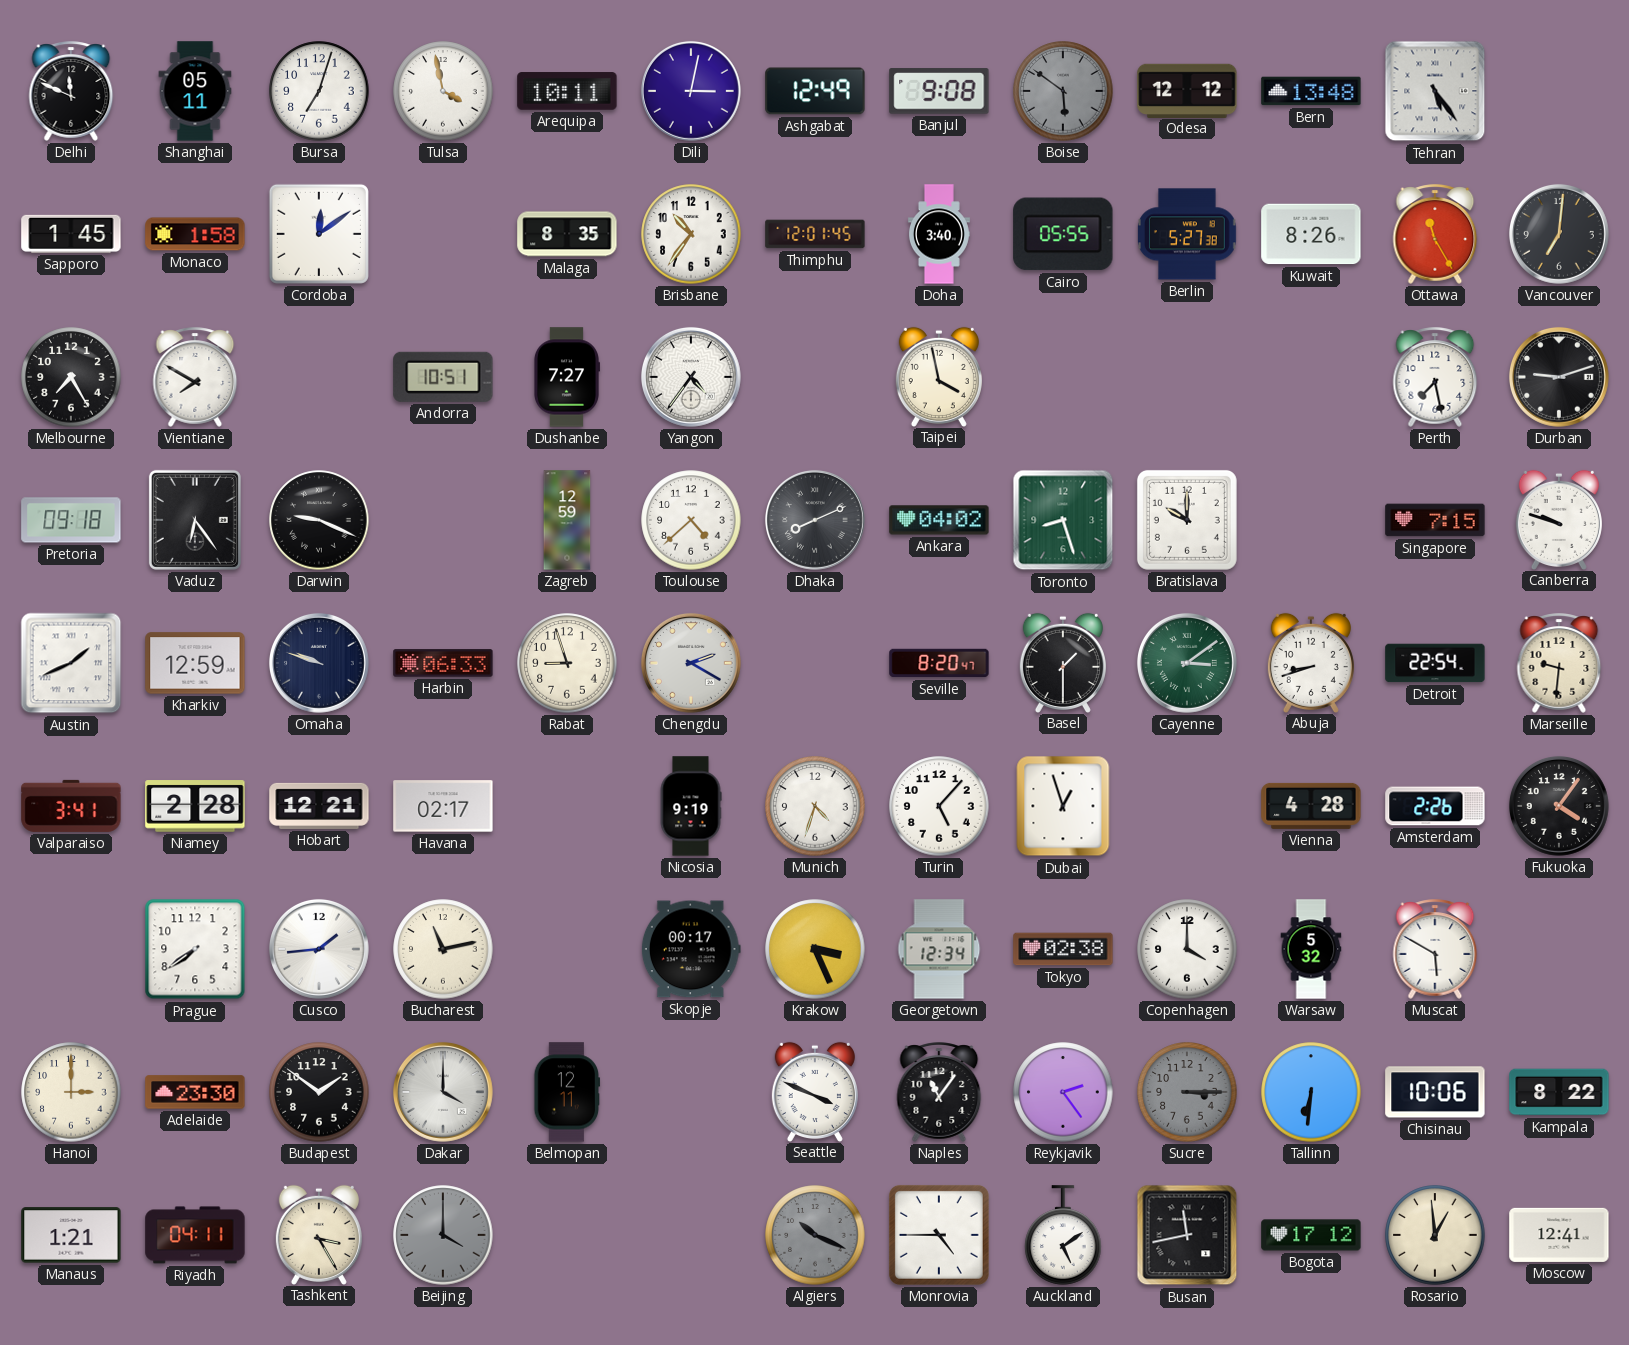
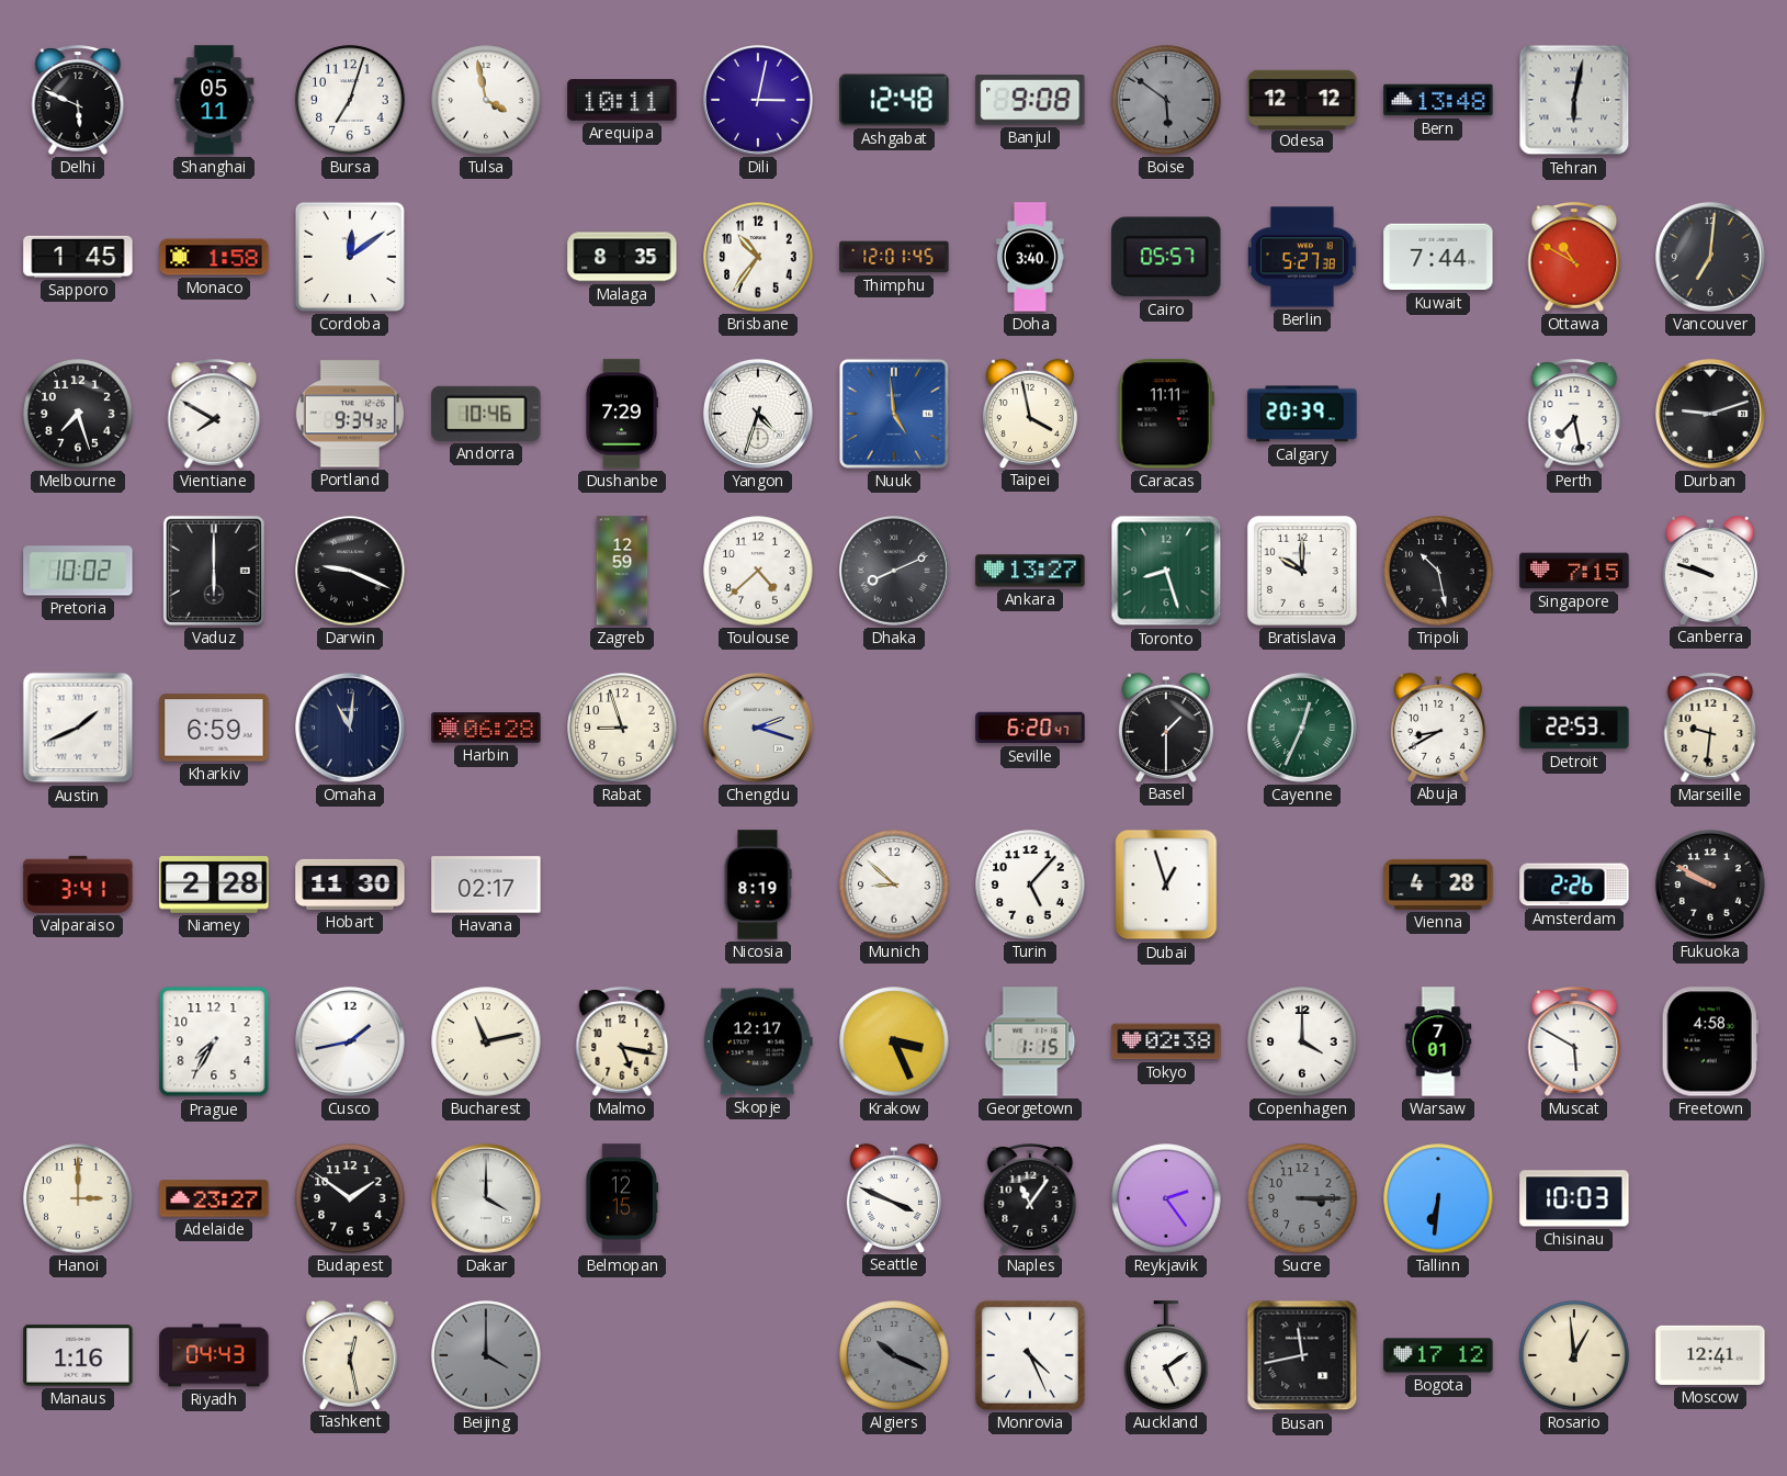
Delhi: 11:49 -> 5:49
Ashgabat: 12:49 -> 12:48
Tehran: 5:24 -> 6:02
Cairo: 05:55 -> 05:57
Kuwait: 8:26 -> 7:44
Ottawa: 11:25 -> 10:50
Melbourne: 7:25 -> 7:27
Portland: none -> 9:34
Andorra: 10:51 -> 10:46
Dushanbe: 7:27 -> 7:29
Yangon: 4:36 -> 4:33
Nuuk: none -> 4:59
Caracas: none -> 11:11
Calgary: none -> 20:39
Pretoria: 09:18 -> 10:02
Vaduz: 6:24 -> 6:00
Ankara: 04:02 -> 13:27
Tripoli: none -> 10:28
Kharkiv: 12:59 -> 6:59
Omaha: 9:48 -> 11:01
Harbin: 06:33 -> 06:28
Chengdu: 2:20 -> 2:18
Seville: 8:20 -> 6:20
Cayenne: 3:09 -> 12:34
Abuja: 8:42 -> 8:40
Detroit: 22:54 -> 22:53
Hobart: 12:21 -> 11:30
Nicosia: 9:19 -> 8:19
Munich: 4:33 -> 8:52
Fukuoka: 4:06 -> 9:50
Prague: 7:39 -> 7:35
Cusco: 1:44 -> 1:43
Malmo: none -> 5:17
Skopje: 00:17 -> 12:17
Georgetown: 12:34 -> 1:15
Warsaw: 5:32 -> 7:01
Freetown: none -> 4:58
Adelaide: 23:30 -> 23:27
Belmopan: 12:11 -> 12:15
Chisinau: 10:06 -> 10:03
Kampala: 8:22 -> none
Manaus: 1:21 -> 1:16
Riyadh: 04:11 -> 04:43
Tashkent: 3:25 -> 12:28
Monrovia: 4:45 -> 4:26
